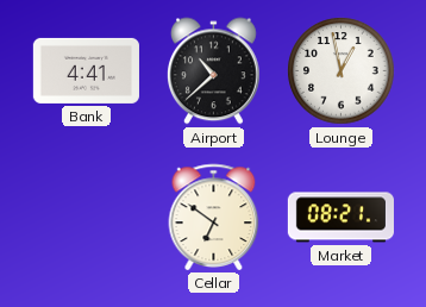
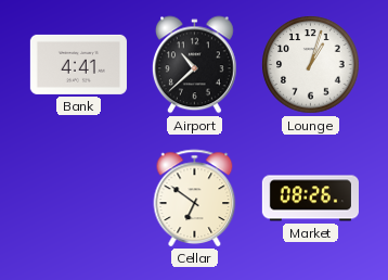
Lounge: 12:58 -> 1:03
Market: 08:21 -> 08:26
